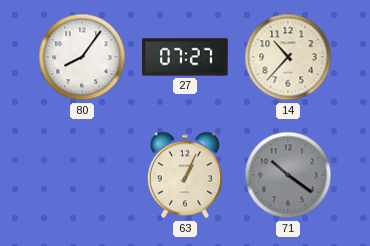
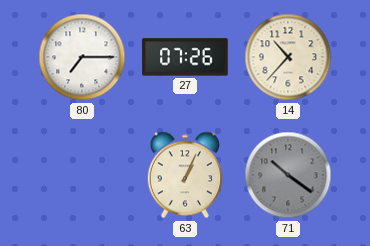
80: 8:06 -> 7:15
27: 07:27 -> 07:26
